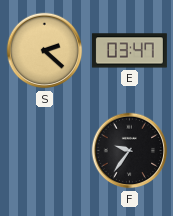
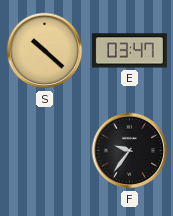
S: 2:22 -> 10:22
